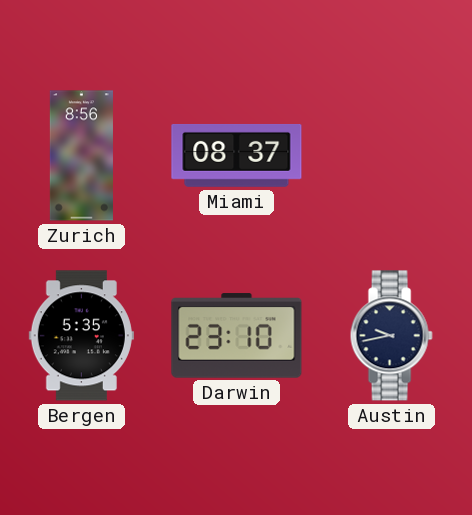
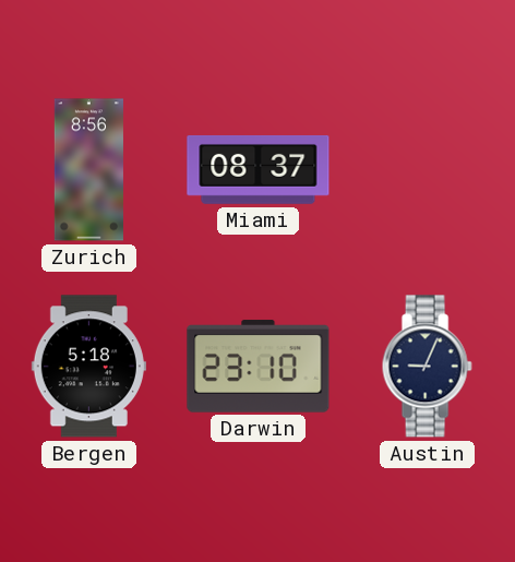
Bergen: 5:35 -> 5:18
Austin: 9:43 -> 9:04
